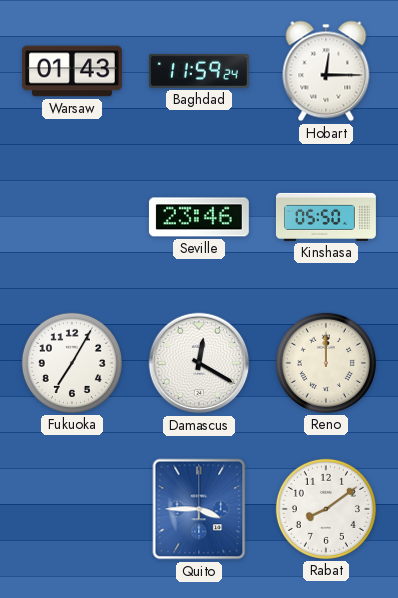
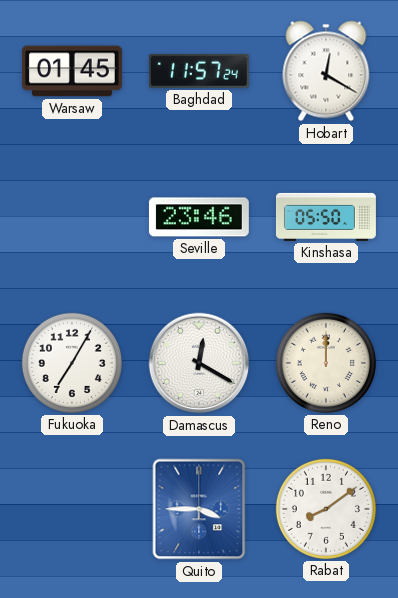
Warsaw: 01:43 -> 01:45
Baghdad: 11:59 -> 11:57
Hobart: 12:15 -> 12:20
